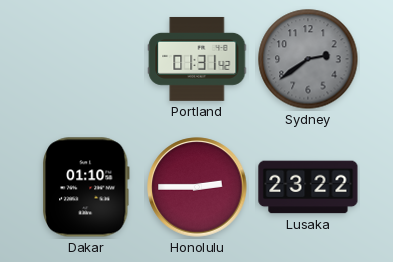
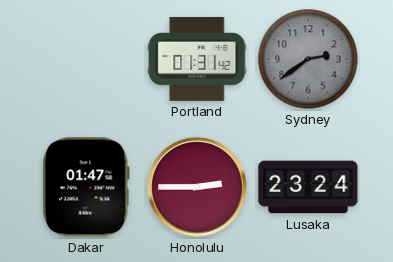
Dakar: 01:10 -> 01:47
Lusaka: 23:22 -> 23:24
